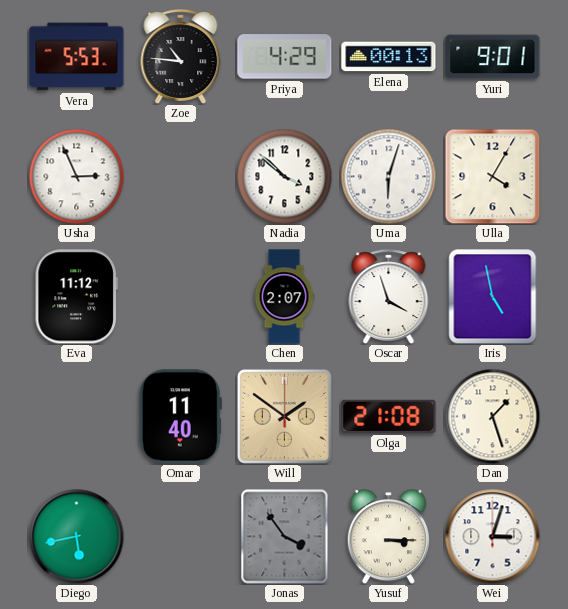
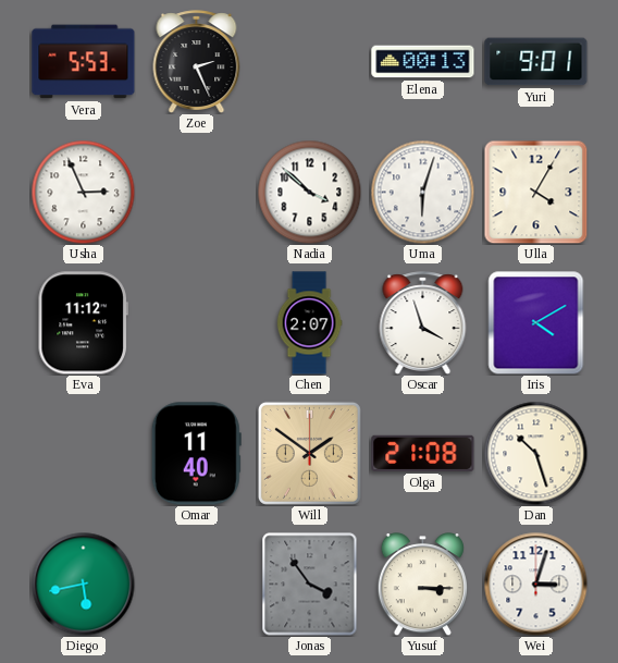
Zoe: 10:46 -> 2:26
Priya: 4:29 -> none
Iris: 4:58 -> 4:10
Dan: 1:27 -> 10:27
